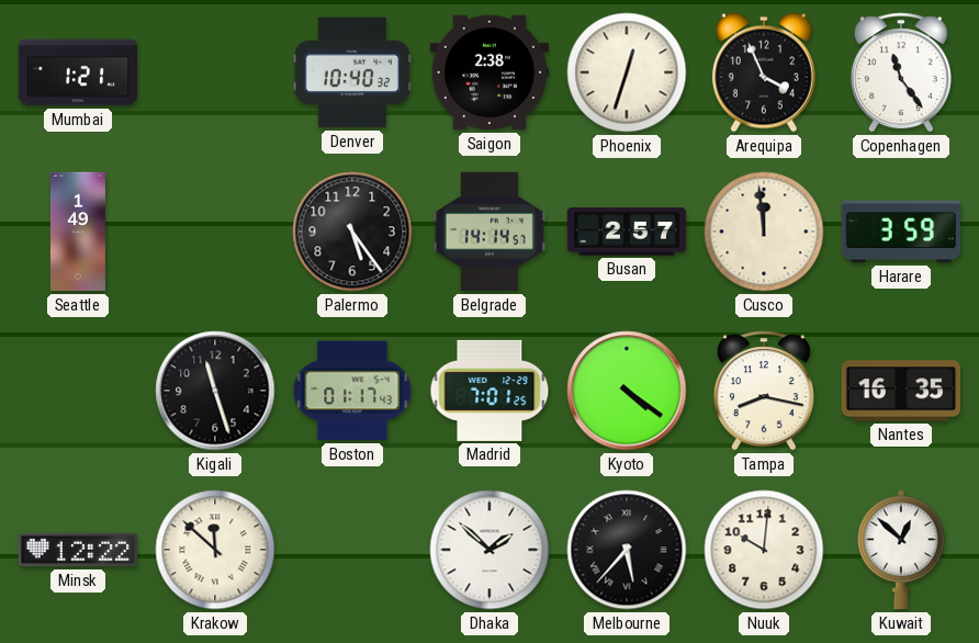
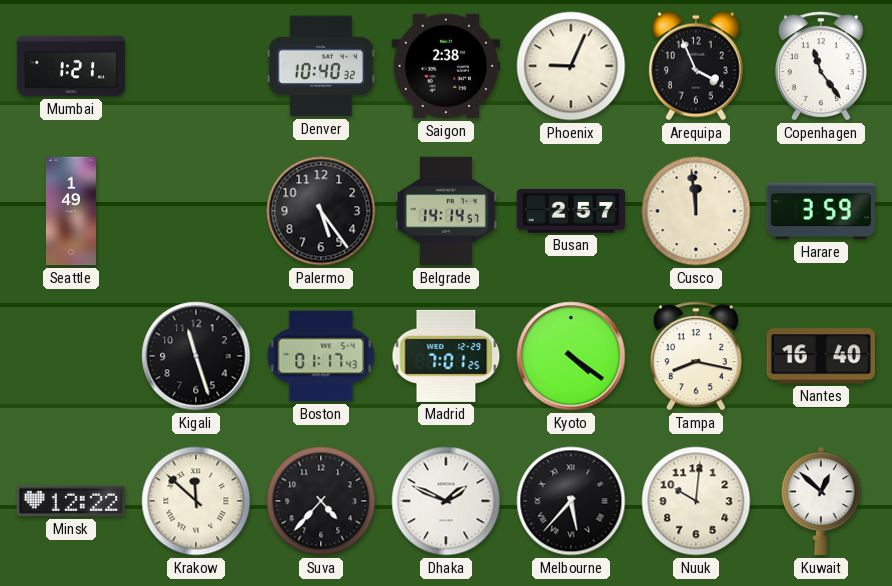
Phoenix: 12:33 -> 9:04
Nantes: 16:35 -> 16:40
Suva: none -> 4:37
Dhaka: 1:52 -> 1:49
